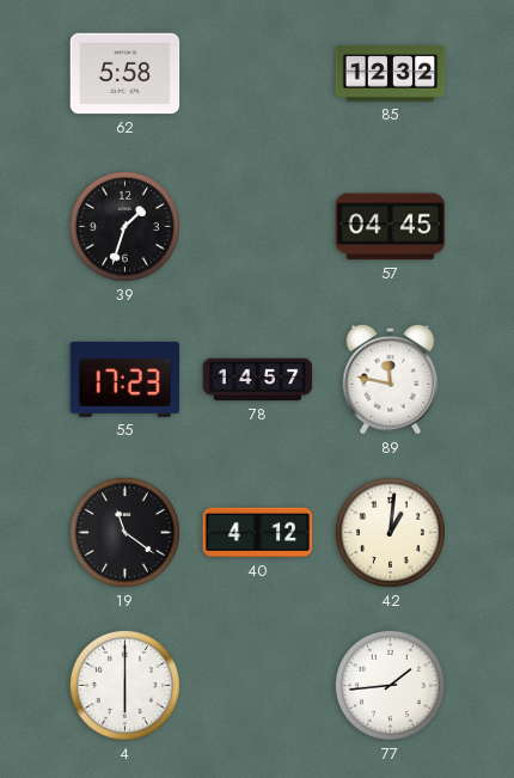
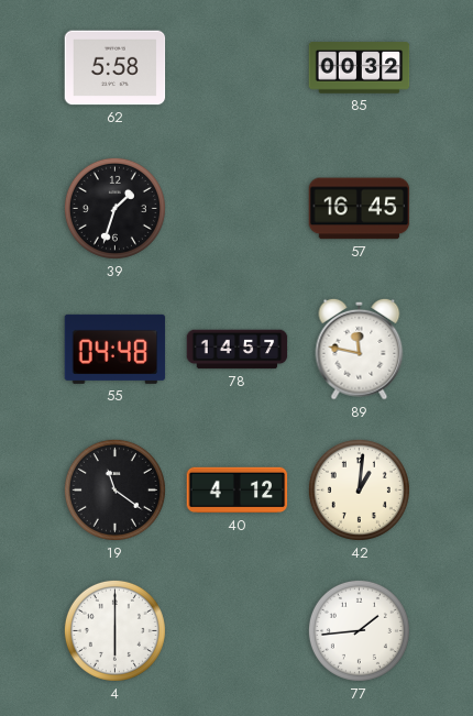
85: 12:32 -> 00:32
57: 04:45 -> 16:45
55: 17:23 -> 04:48
